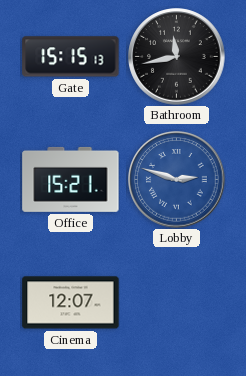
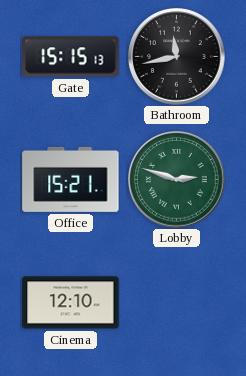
Lobby dial: blue -> green
Cinema: 12:07 -> 12:10
